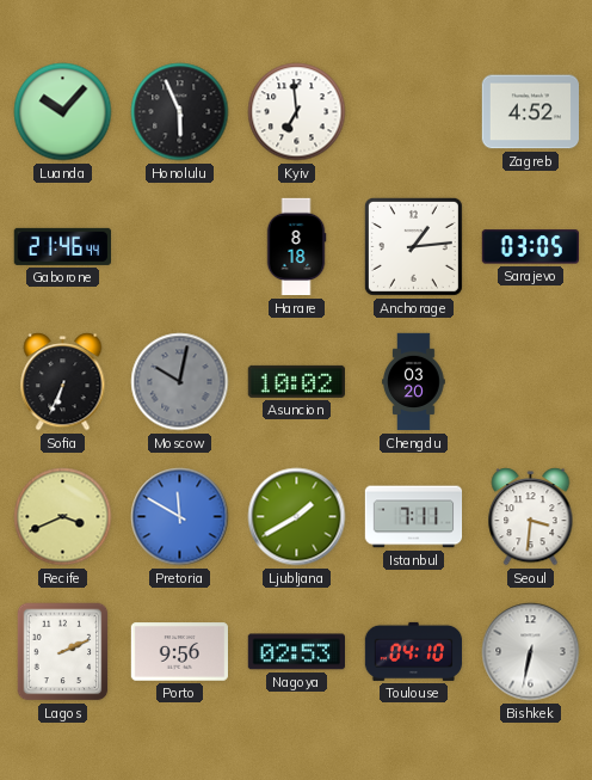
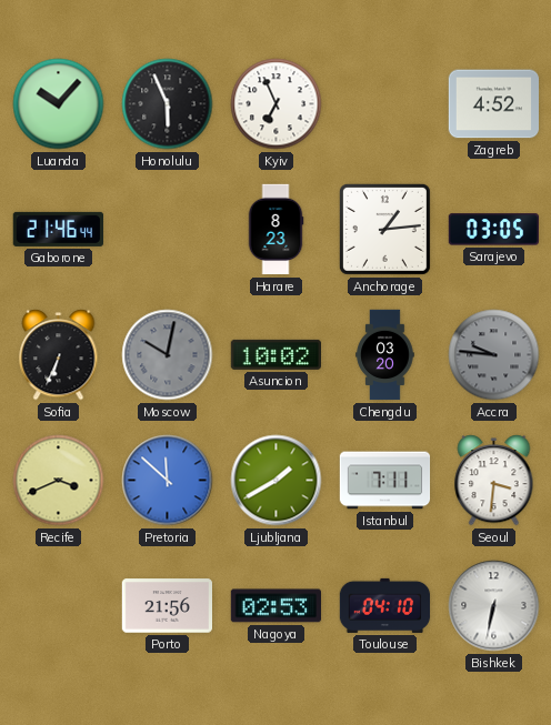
Kyiv: 6:59 -> 6:56
Harare: 8:18 -> 8:23
Accra: none -> 9:46
Pretoria: 11:50 -> 11:52
Lagos: 2:11 -> none
Porto: 9:56 -> 21:56
